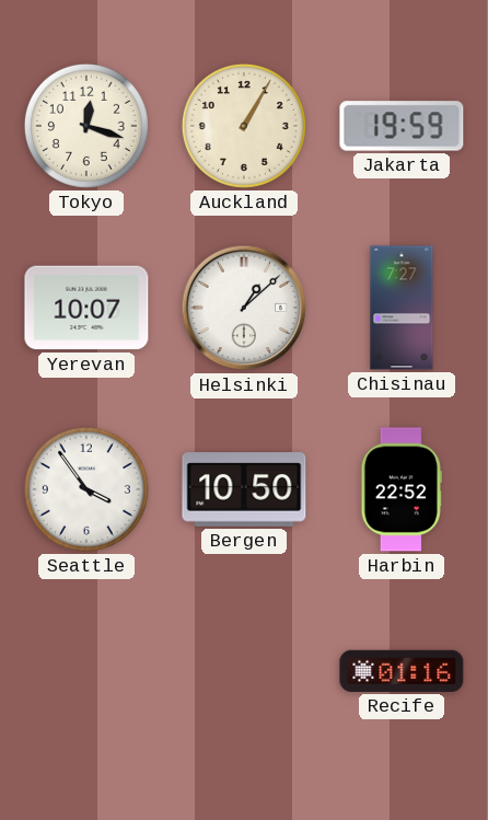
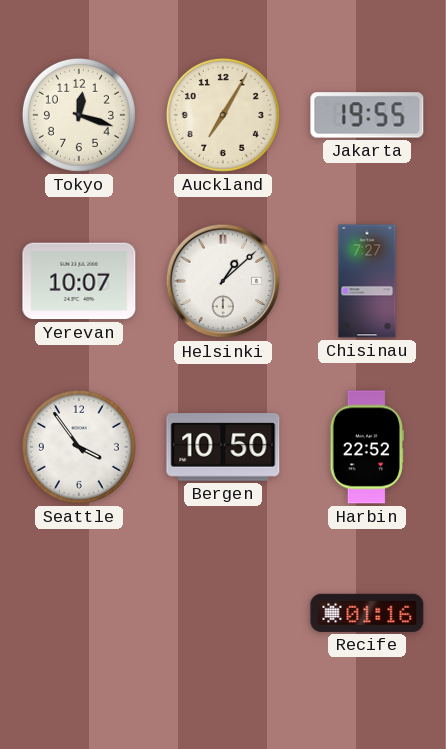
Auckland: 1:05 -> 7:05
Jakarta: 19:59 -> 19:55
